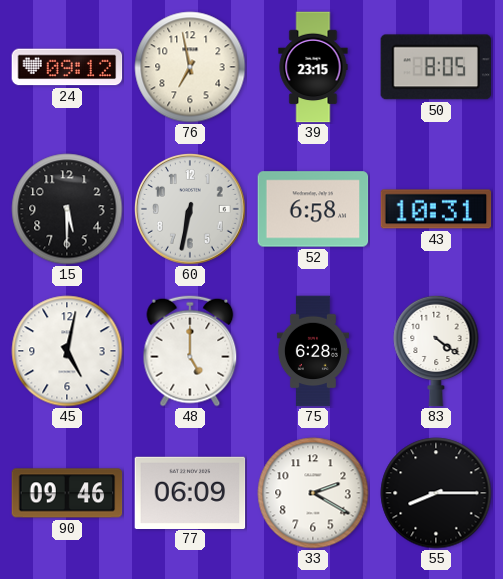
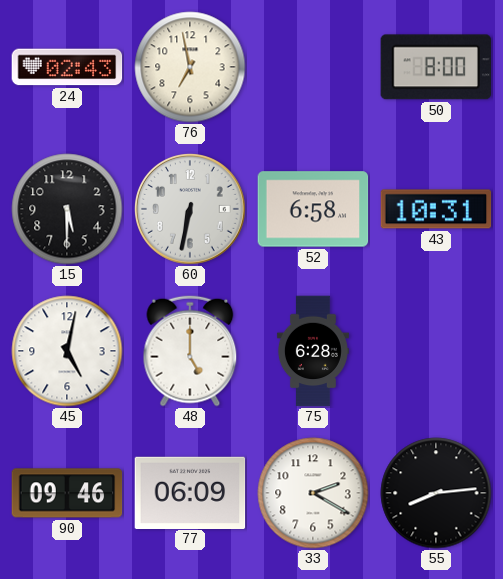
24: 09:12 -> 02:43
39: 23:15 -> none
50: 8:05 -> 8:00
83: 4:21 -> none
55: 8:15 -> 8:14
